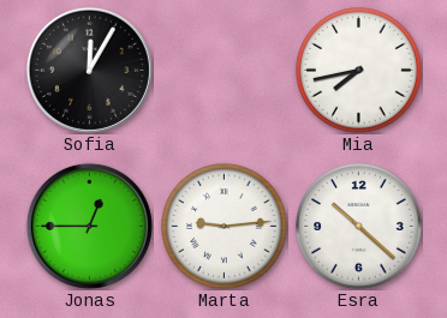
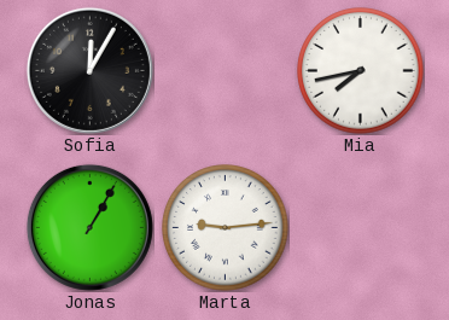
Jonas: 12:45 -> 1:05
Esra: 10:22 -> none
